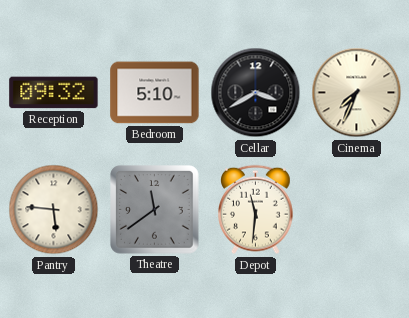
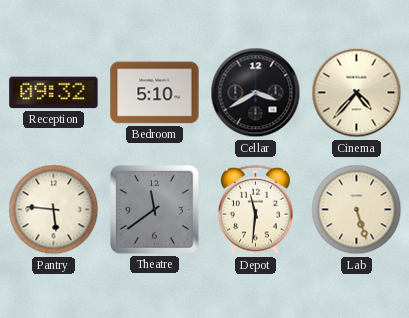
Cinema: 7:34 -> 4:37
Lab: none -> 5:27
